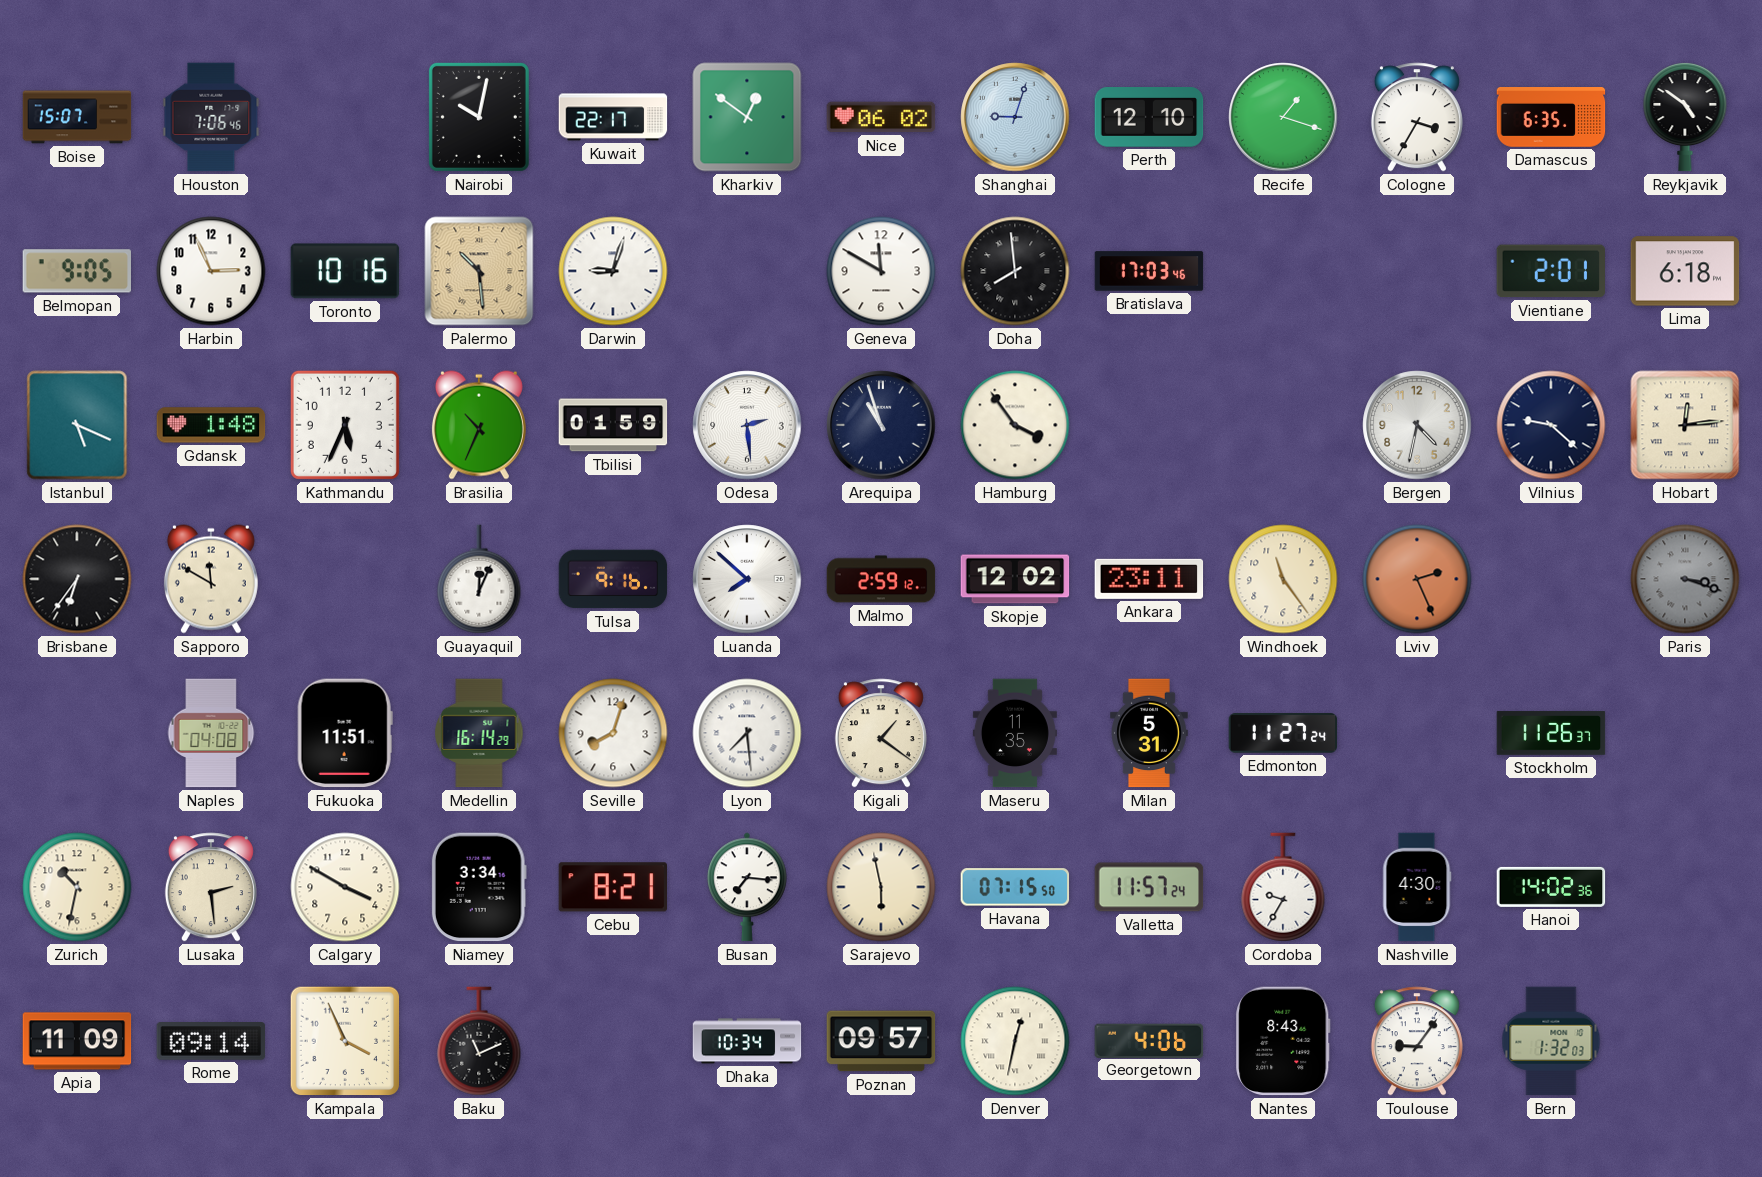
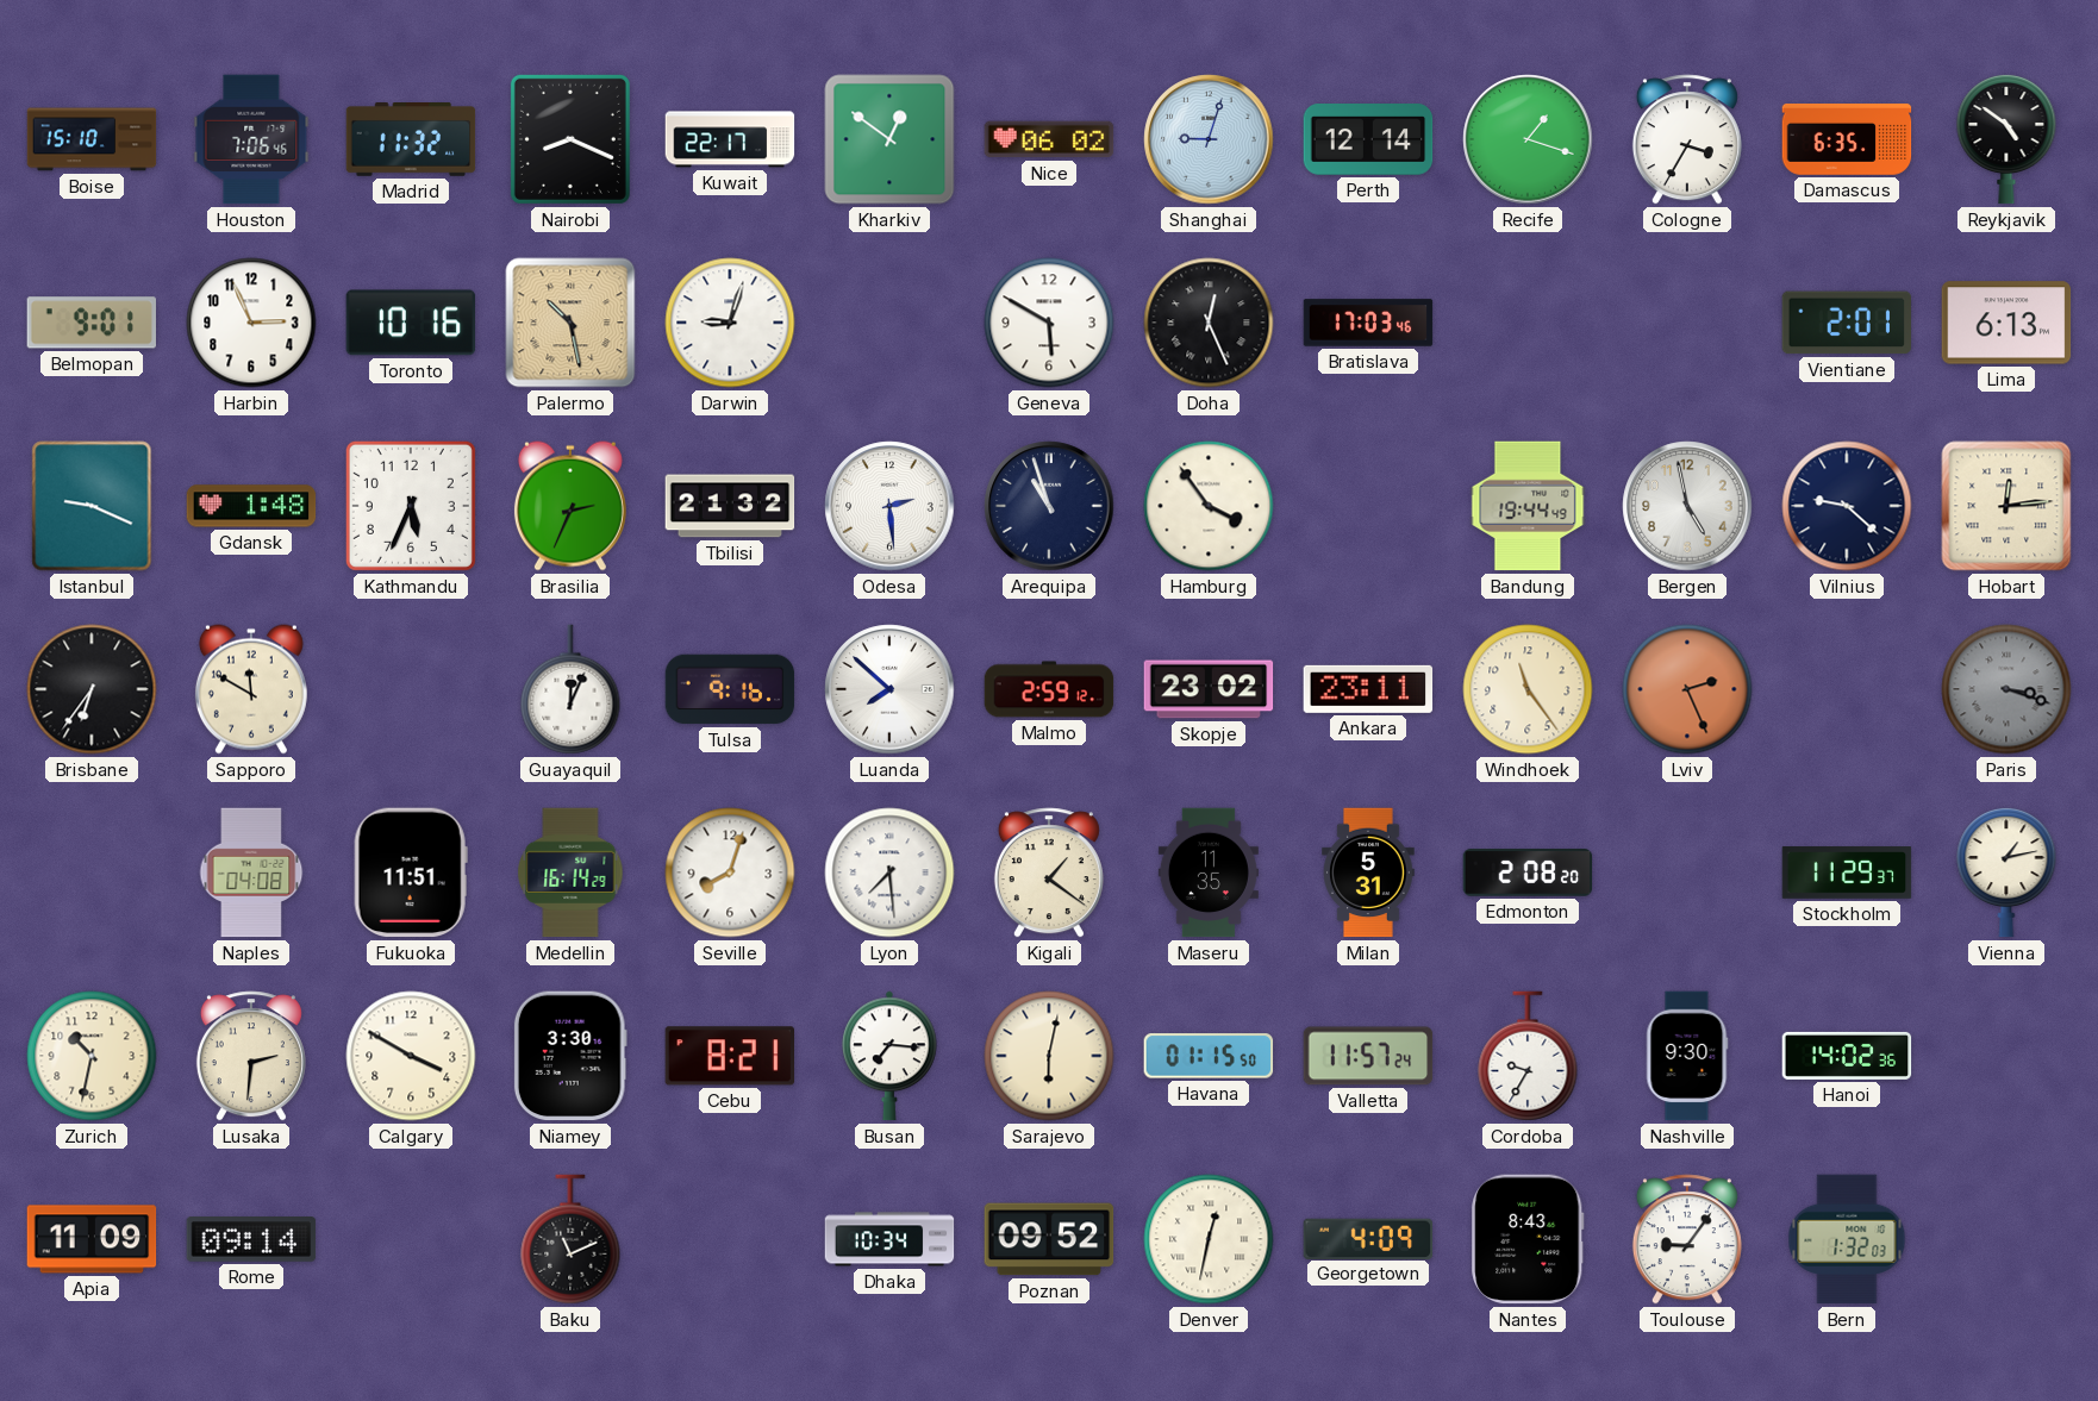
Boise: 15:07 -> 15:10
Madrid: none -> 11:32
Nairobi: 10:02 -> 8:19
Perth: 12:10 -> 12:14
Belmopan: 9:05 -> 9:01
Palermo: 10:29 -> 10:28
Geneva: 11:50 -> 5:50
Doha: 7:59 -> 12:26
Lima: 6:18 -> 6:13
Istanbul: 5:19 -> 9:19
Brasilia: 10:34 -> 2:34
Tbilisi: 01:59 -> 21:32
Bandung: none -> 19:44
Bergen: 4:32 -> 4:58
Skopje: 12:02 -> 23:02
Edmonton: 11:27 -> 2:08
Stockholm: 11:26 -> 11:29
Vienna: none -> 1:13
Lusaka: 2:29 -> 2:31
Niamey: 3:34 -> 3:30
Sarajevo: 5:58 -> 6:02
Havana: 07:15 -> 01:15
Nashville: 4:30 -> 9:30
Kampala: 3:56 -> none
Poznan: 09:57 -> 09:52
Georgetown: 4:06 -> 4:09
